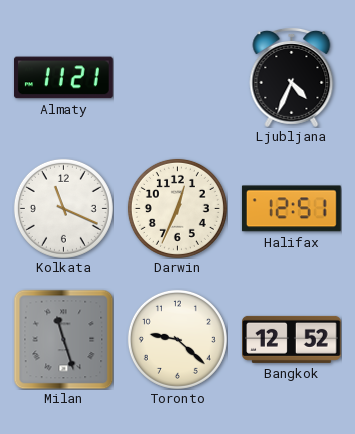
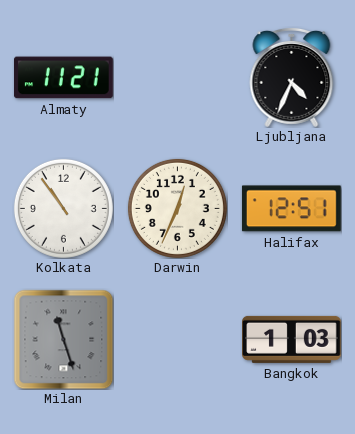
Kolkata: 11:19 -> 10:54
Toronto: 9:22 -> none
Bangkok: 12:52 -> 1:03
